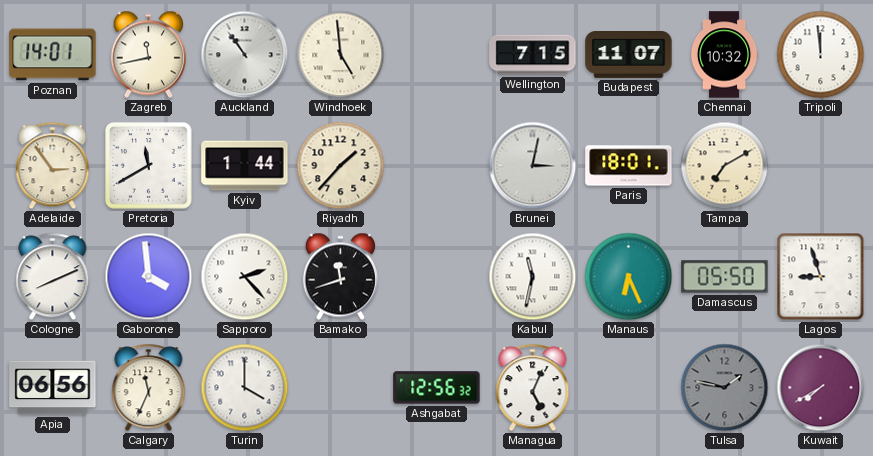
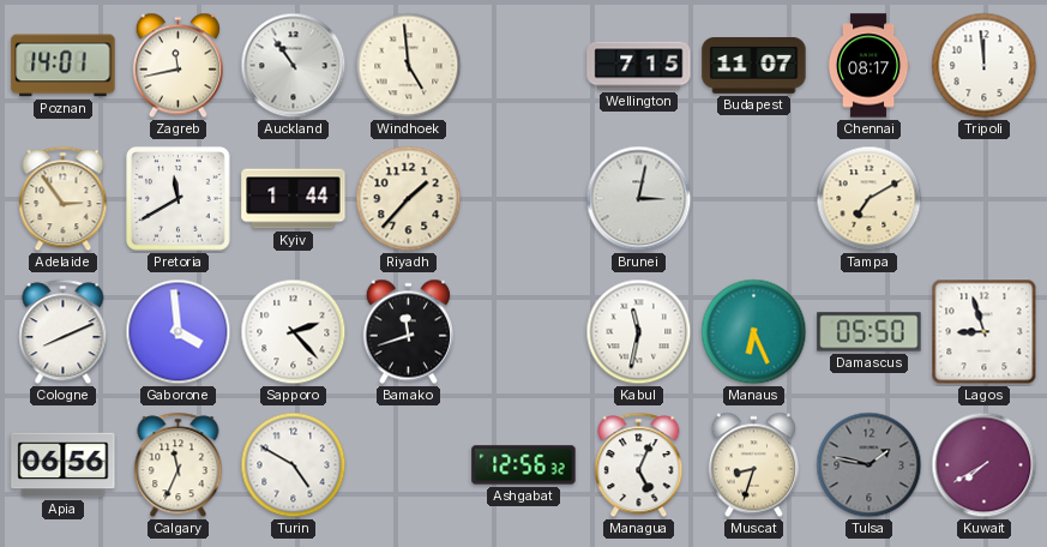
Chennai: 10:32 -> 08:17
Paris: 18:01 -> none
Turin: 4:00 -> 4:50
Muscat: none -> 8:33
